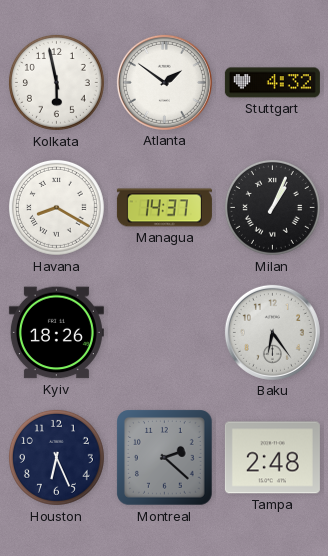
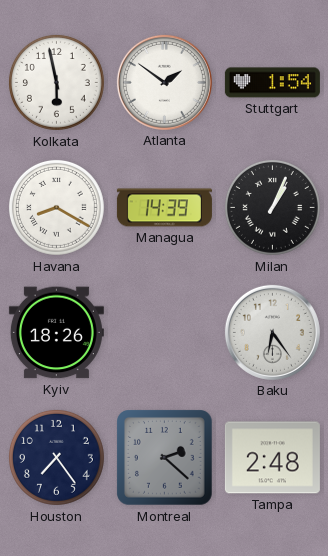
Stuttgart: 4:32 -> 1:54
Managua: 14:37 -> 14:39
Houston: 6:26 -> 7:24
